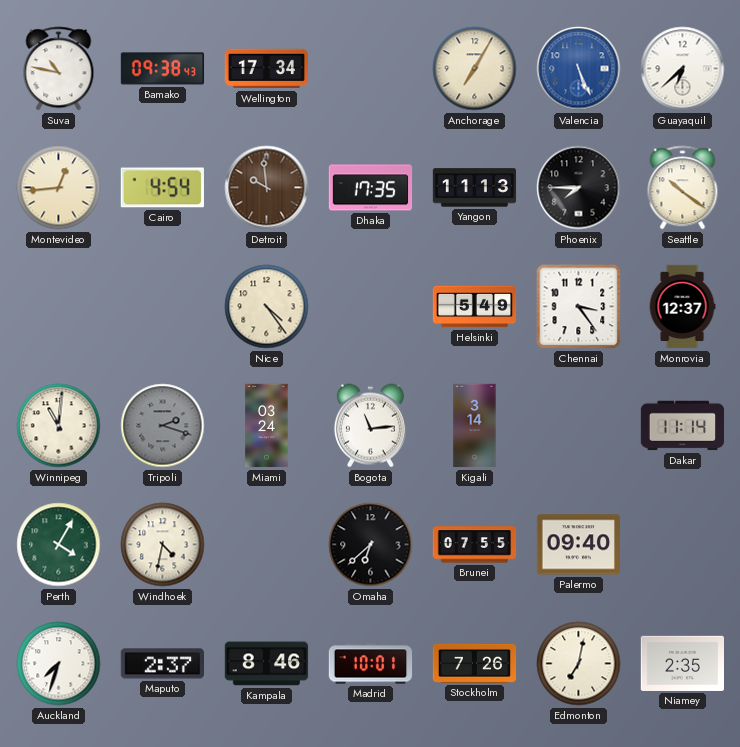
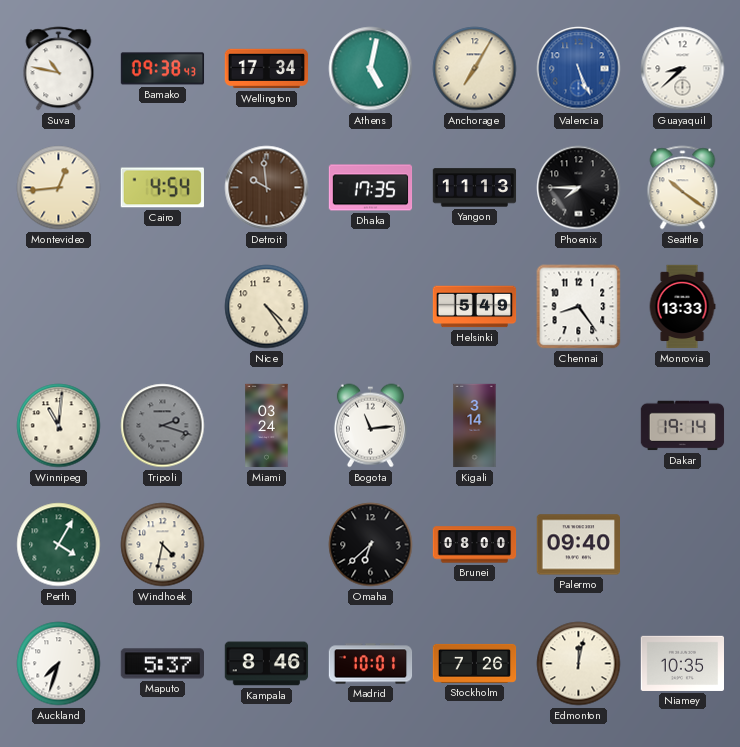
Athens: none -> 5:02
Guayaquil: 6:38 -> 8:38
Chennai: 3:24 -> 8:24
Monrovia: 12:37 -> 13:33
Dakar: 11:14 -> 19:14
Brunei: 07:55 -> 08:00
Maputo: 2:37 -> 5:37
Edmonton: 7:02 -> 12:02
Niamey: 2:35 -> 10:35
